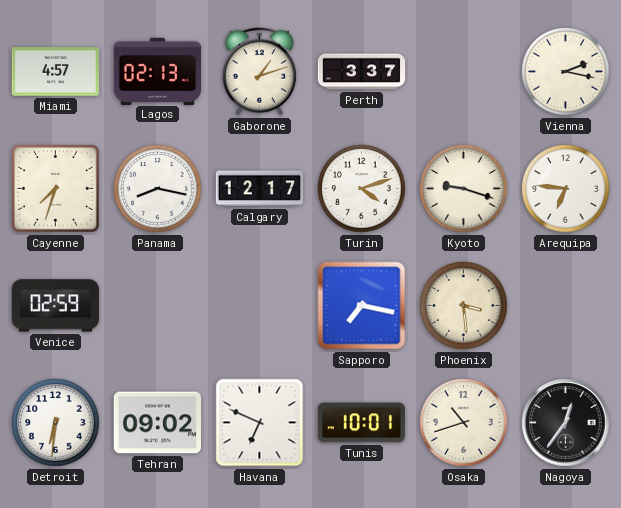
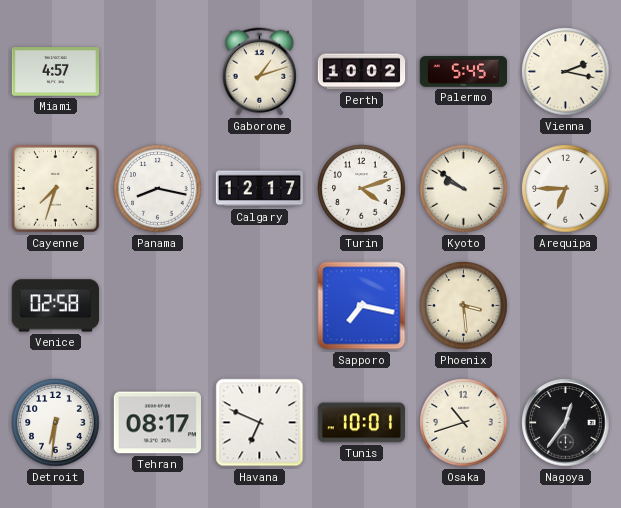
Lagos: 02:13 -> none
Perth: 3:37 -> 10:02
Palermo: none -> 5:45
Kyoto: 9:18 -> 9:51
Arequipa: 6:46 -> 6:45
Venice: 02:59 -> 02:58
Tehran: 09:02 -> 08:17
